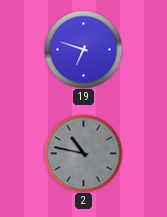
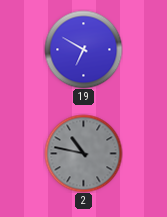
19: 6:48 -> 6:50
